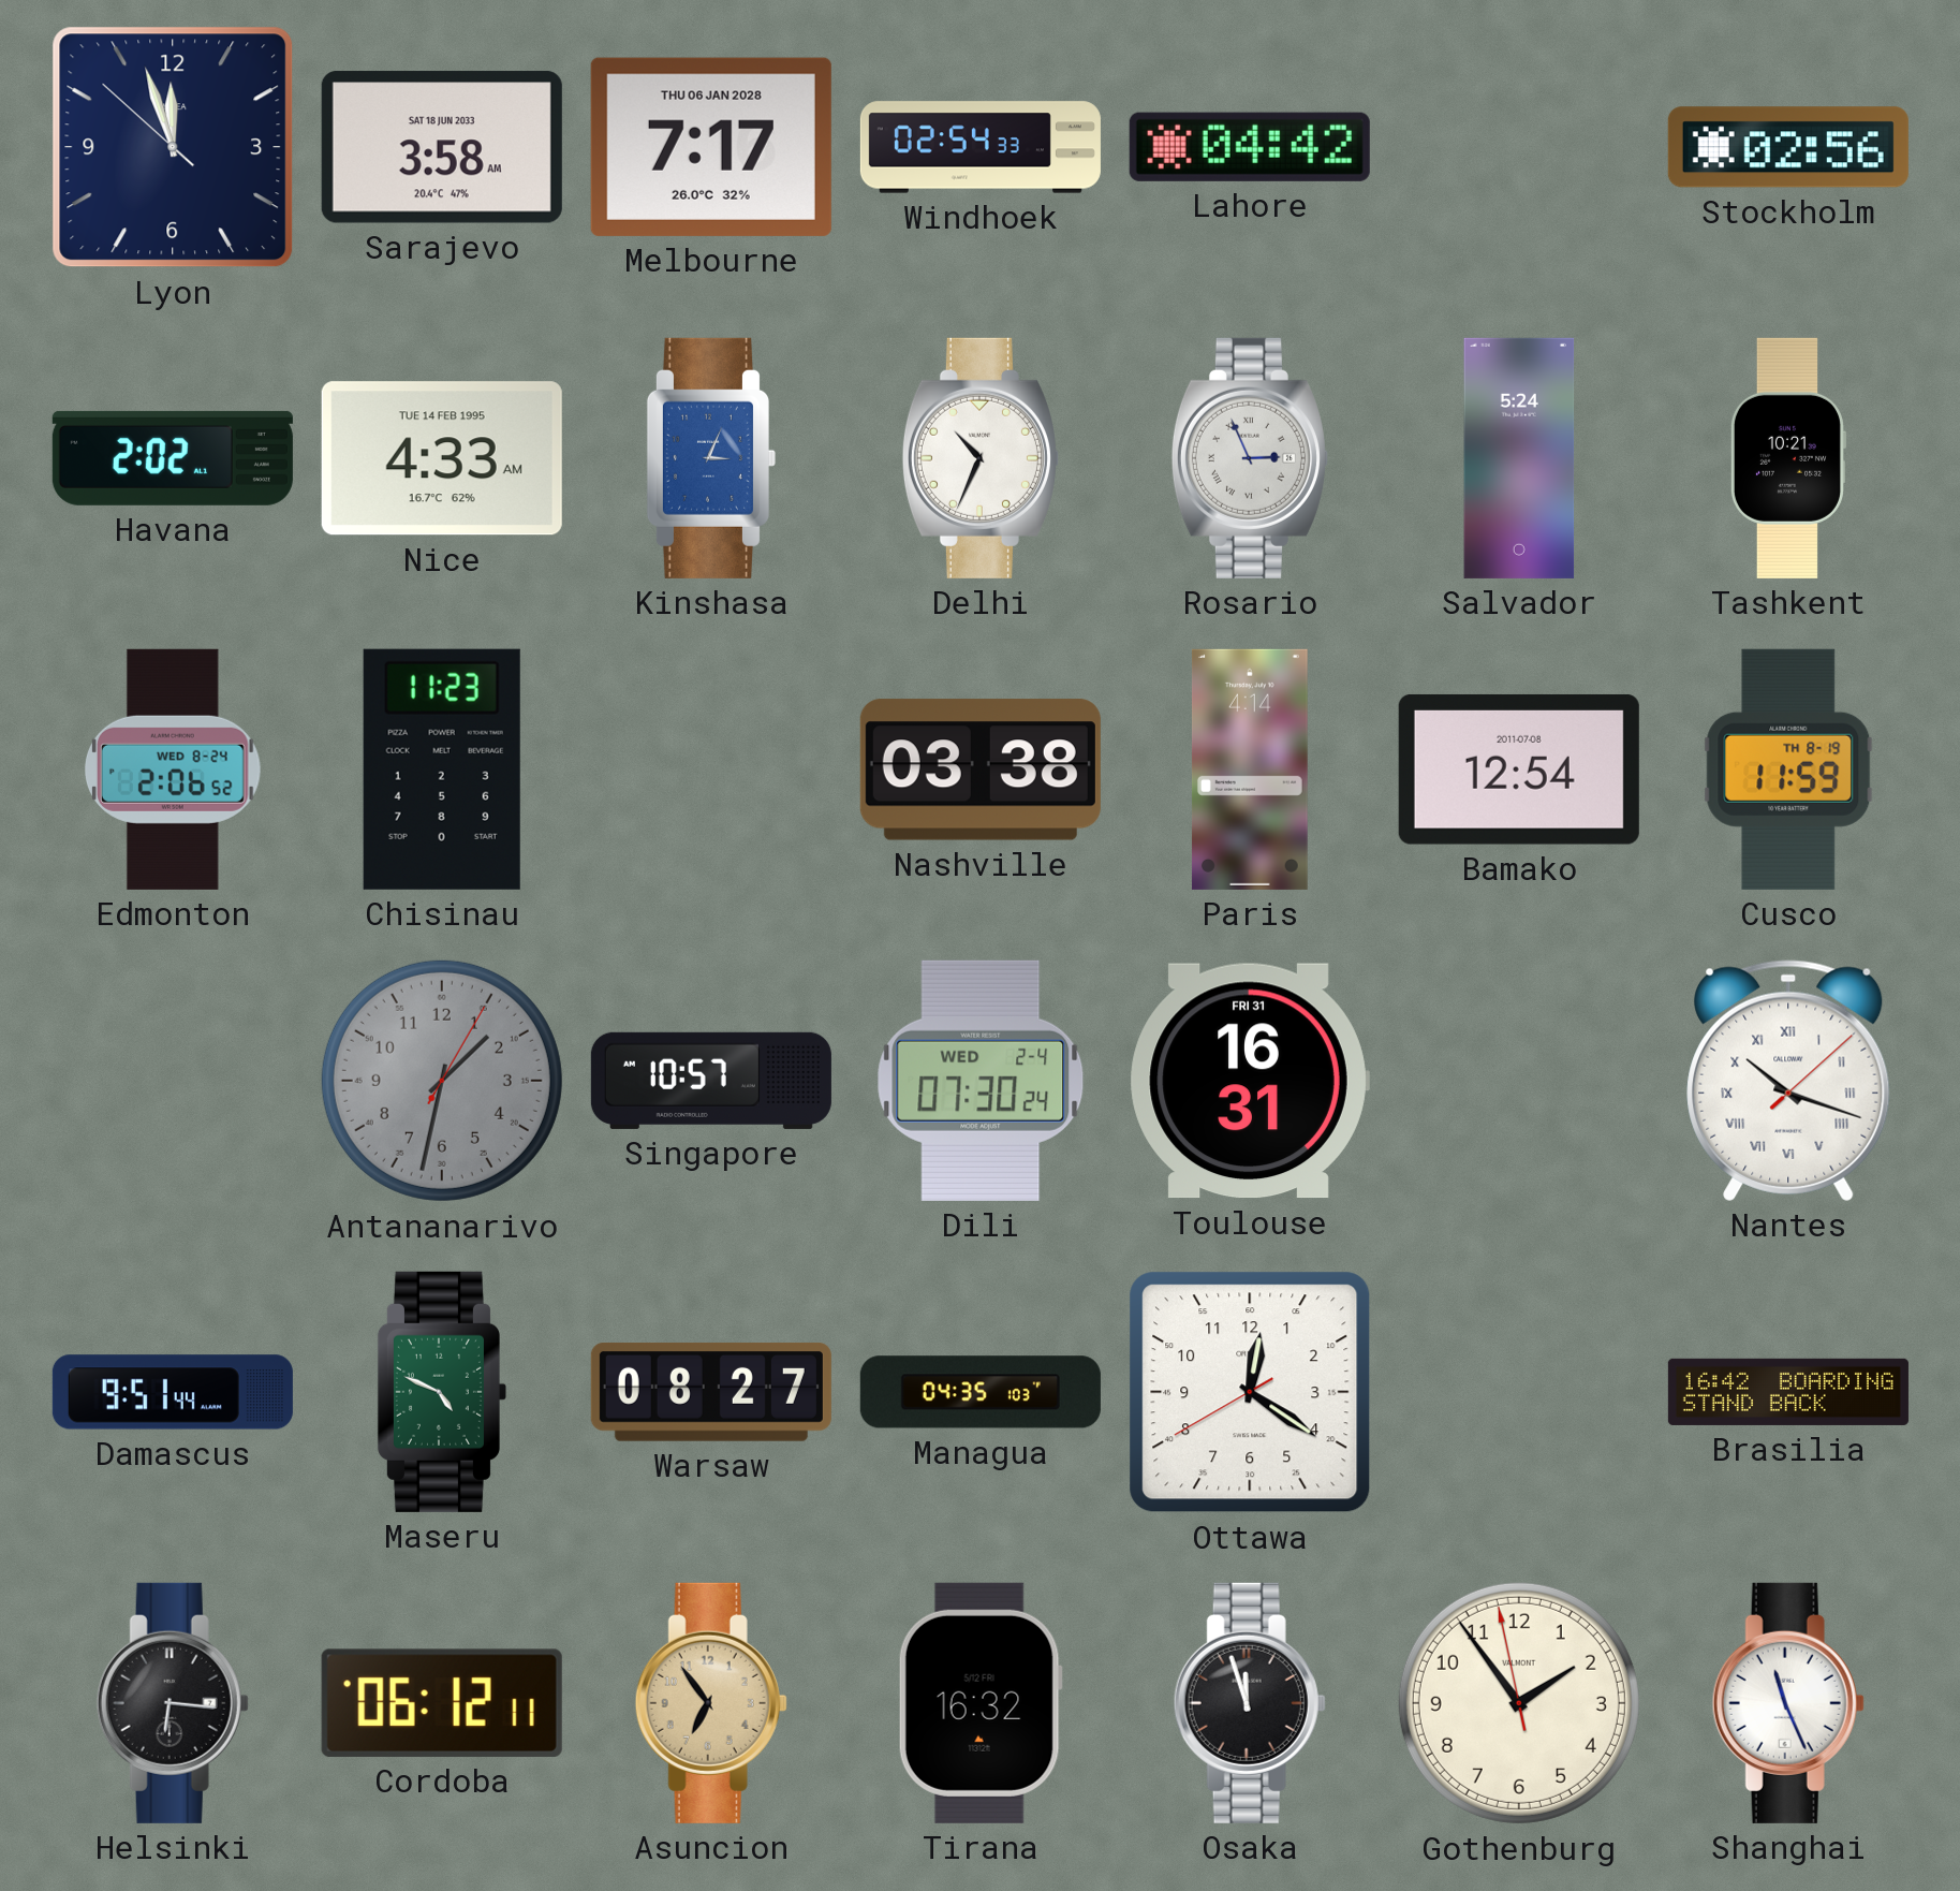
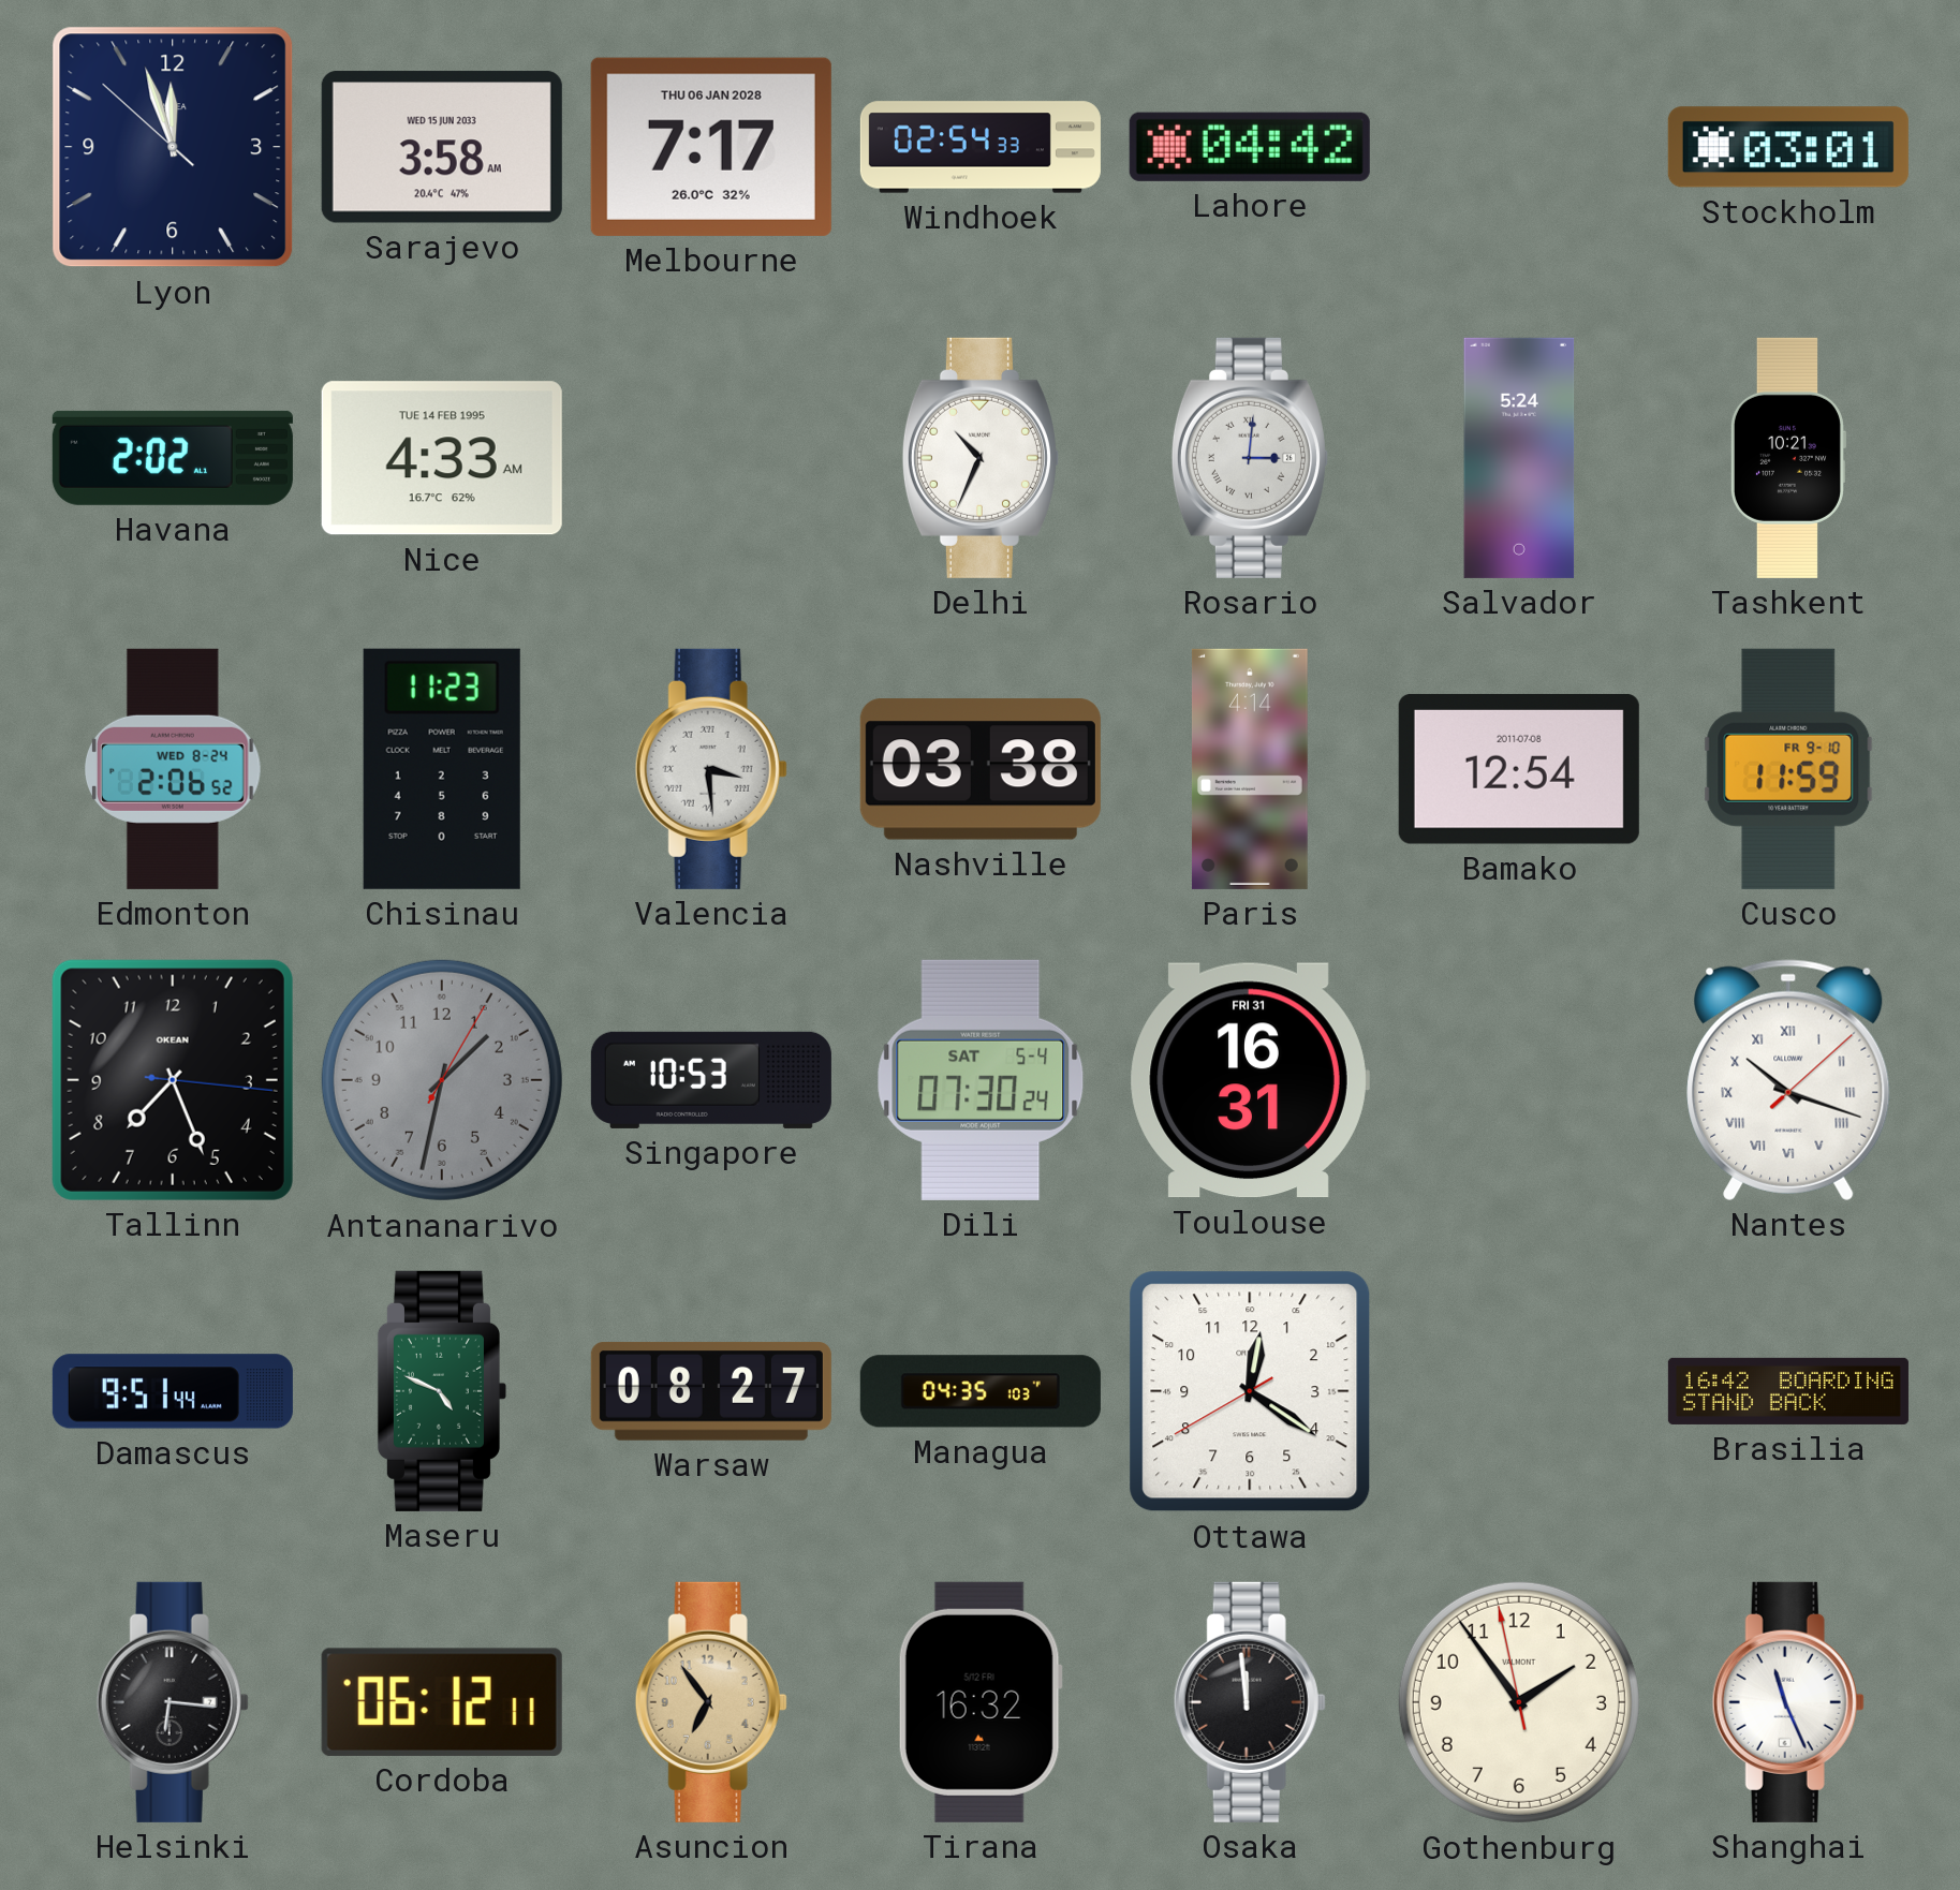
Sarajevo date: SAT 18 JUN 2033 -> WED 15 JUN 2033
Stockholm: 02:56 -> 03:01
Kinshasa: 3:04 -> none
Rosario: 2:56 -> 3:01
Valencia: none -> 3:29
Cusco date: TH 8-19 -> FR 9-10
Tallinn: none -> 7:26
Singapore: 10:57 -> 10:53
Dili date: WED 2-4 -> SAT 5-4
Osaka: 11:57 -> 11:59
